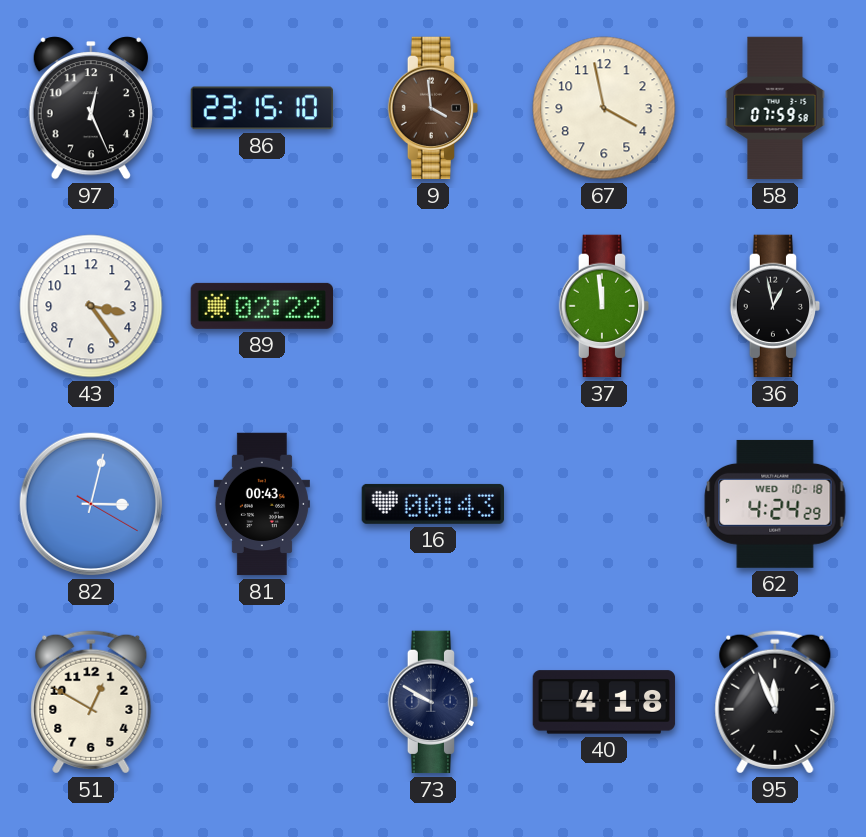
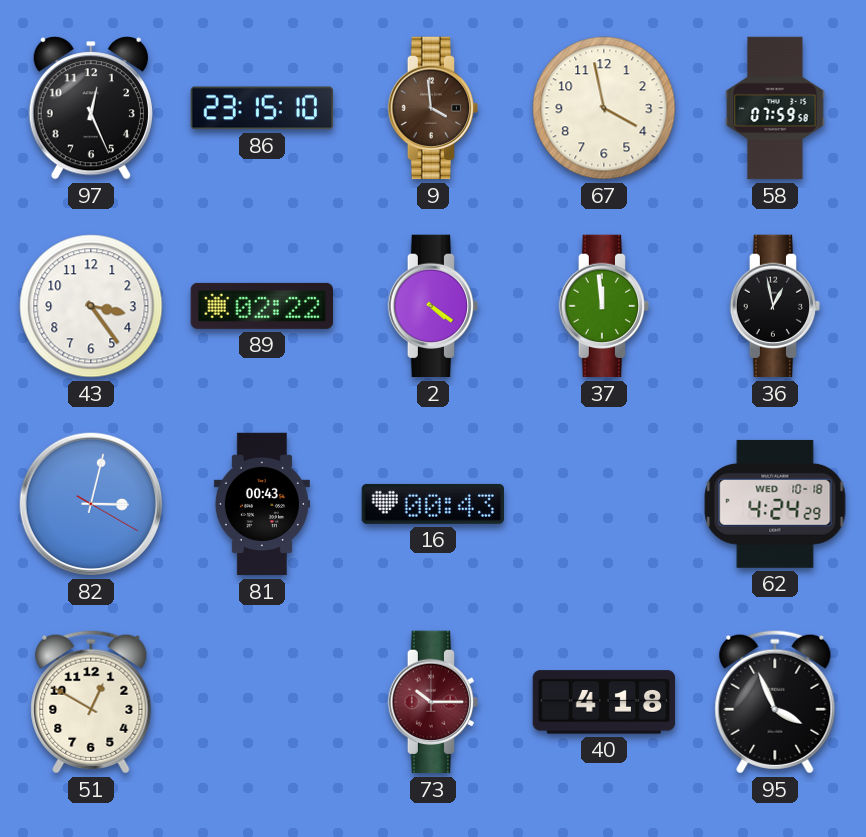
2: none -> 4:21
73: 9:50 -> 10:15
73 dial: navy -> burgundy
95: 11:56 -> 3:56
